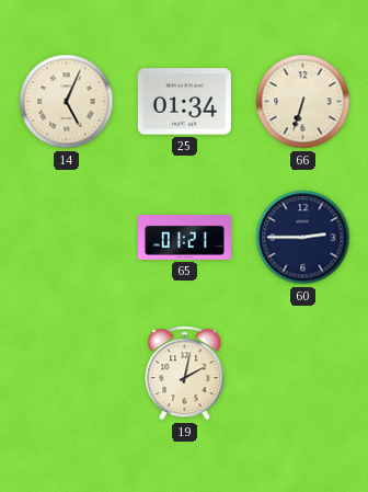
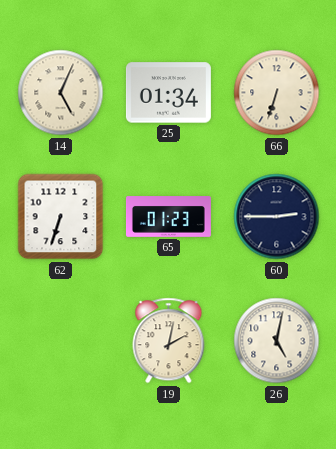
62: none -> 6:33
65: 01:21 -> 01:23
26: none -> 5:02
